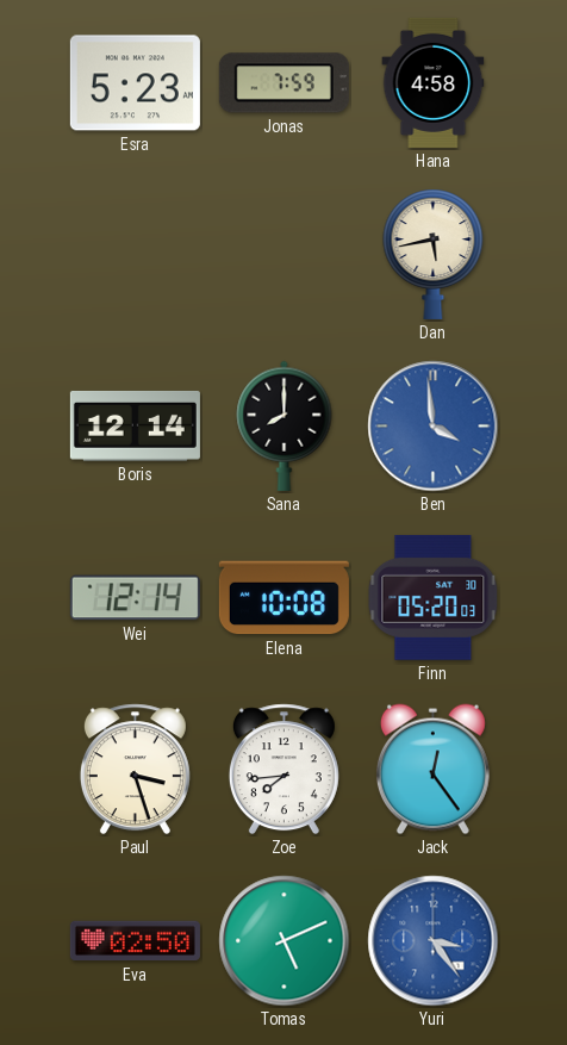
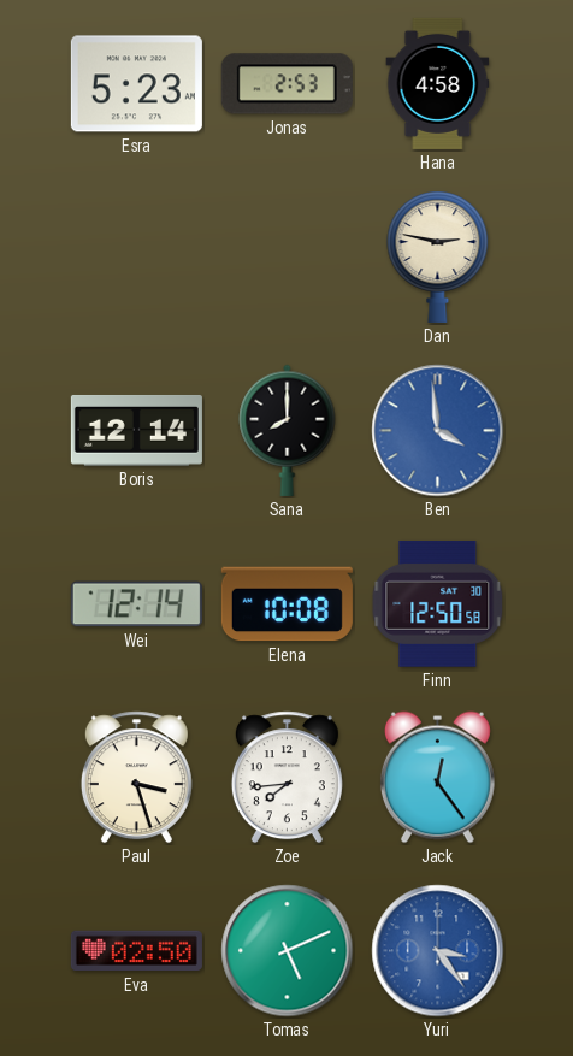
Jonas: 7:59 -> 2:53
Dan: 5:43 -> 2:47
Finn: 05:20 -> 12:50
